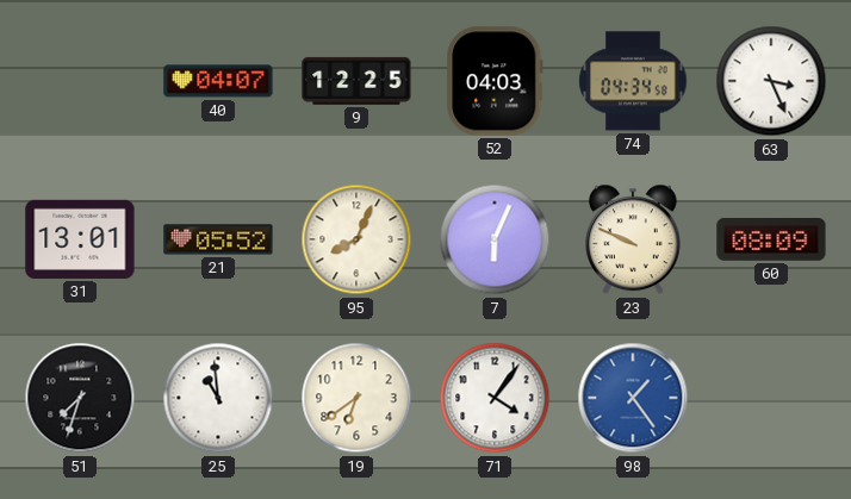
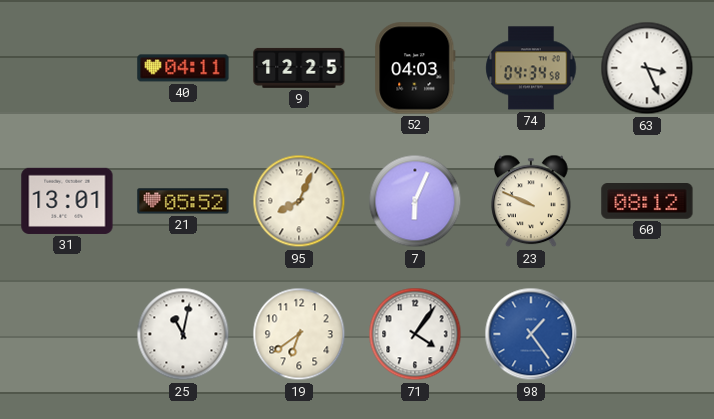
40: 04:07 -> 04:11
60: 08:09 -> 08:12
51: 7:33 -> none
25: 10:59 -> 11:02
